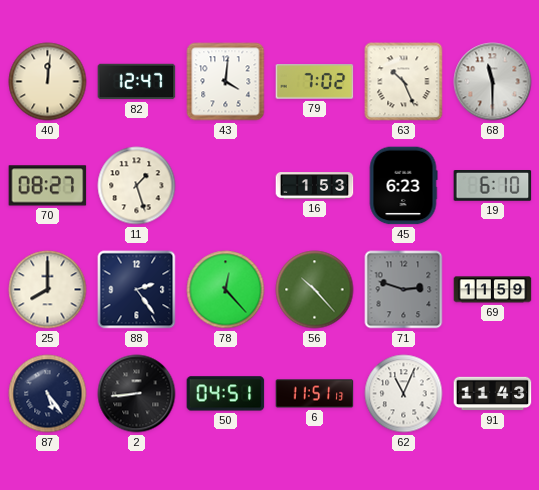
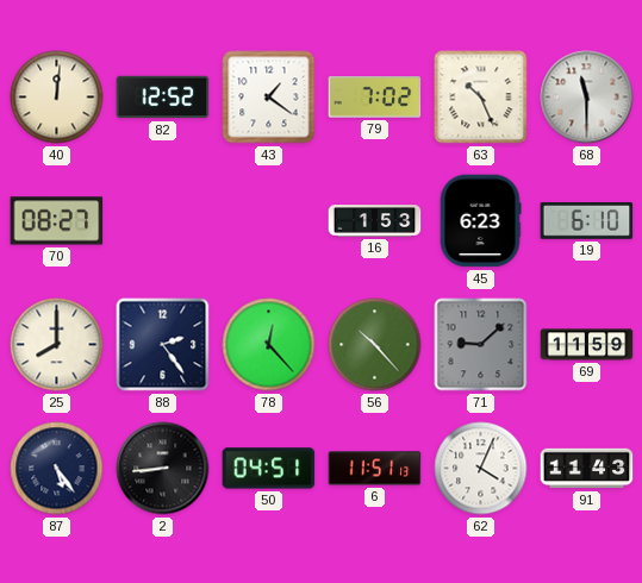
82: 12:47 -> 12:52
43: 4:01 -> 1:21
11: 1:27 -> none
71: 2:48 -> 9:08
62: 11:04 -> 4:04
